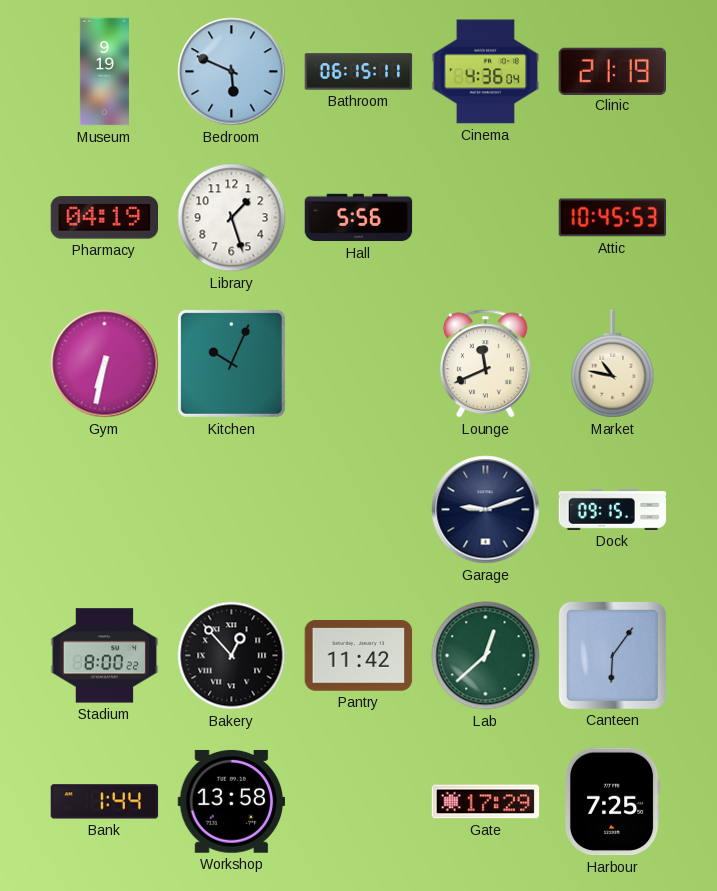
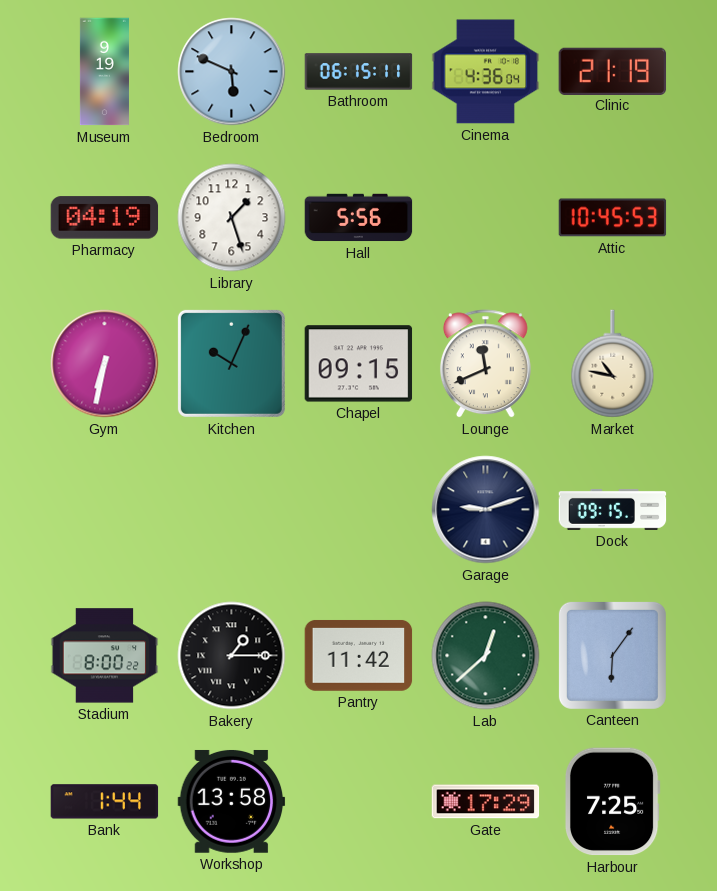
Chapel: none -> 09:15
Bakery: 12:53 -> 1:15
